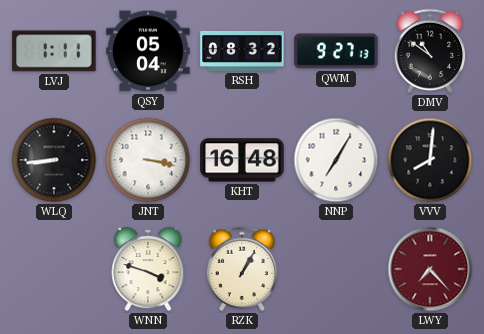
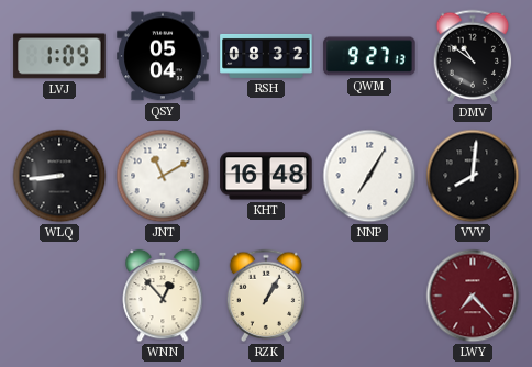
LVJ: 1:11 -> 1:09
JNT: 3:17 -> 11:10
WNN: 3:48 -> 12:53
